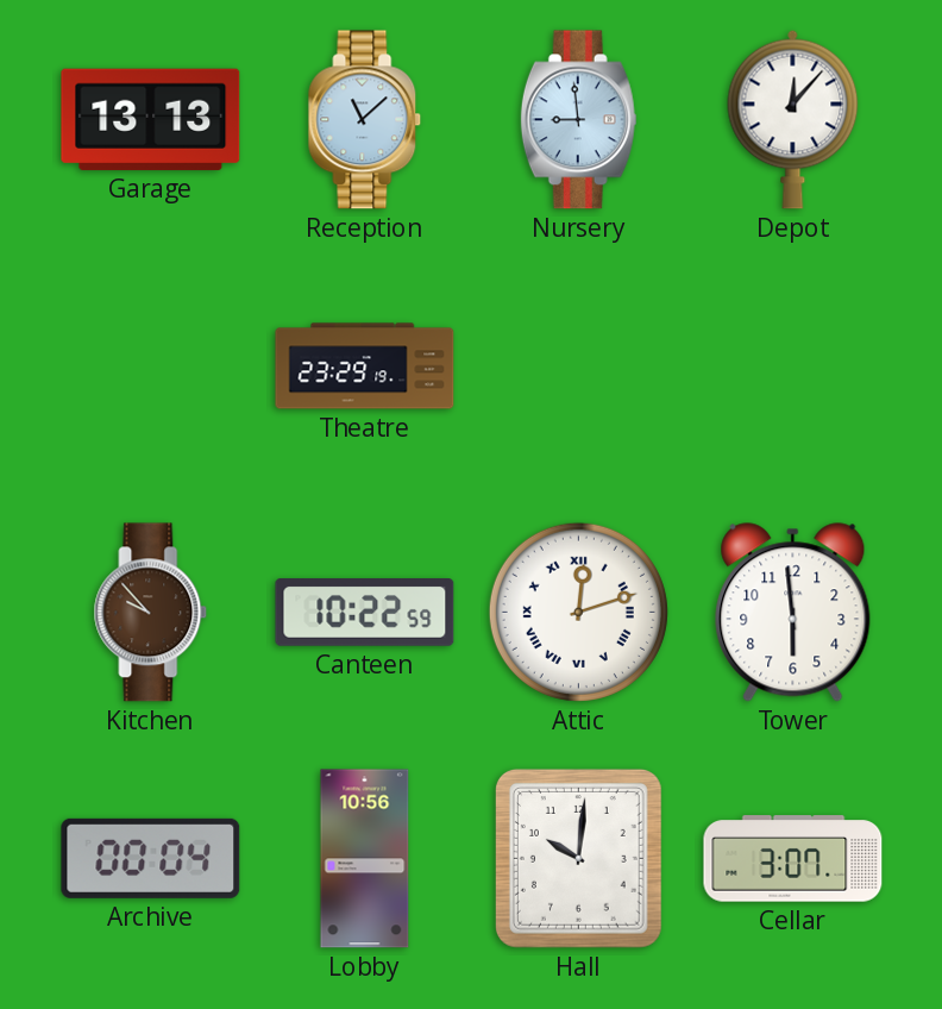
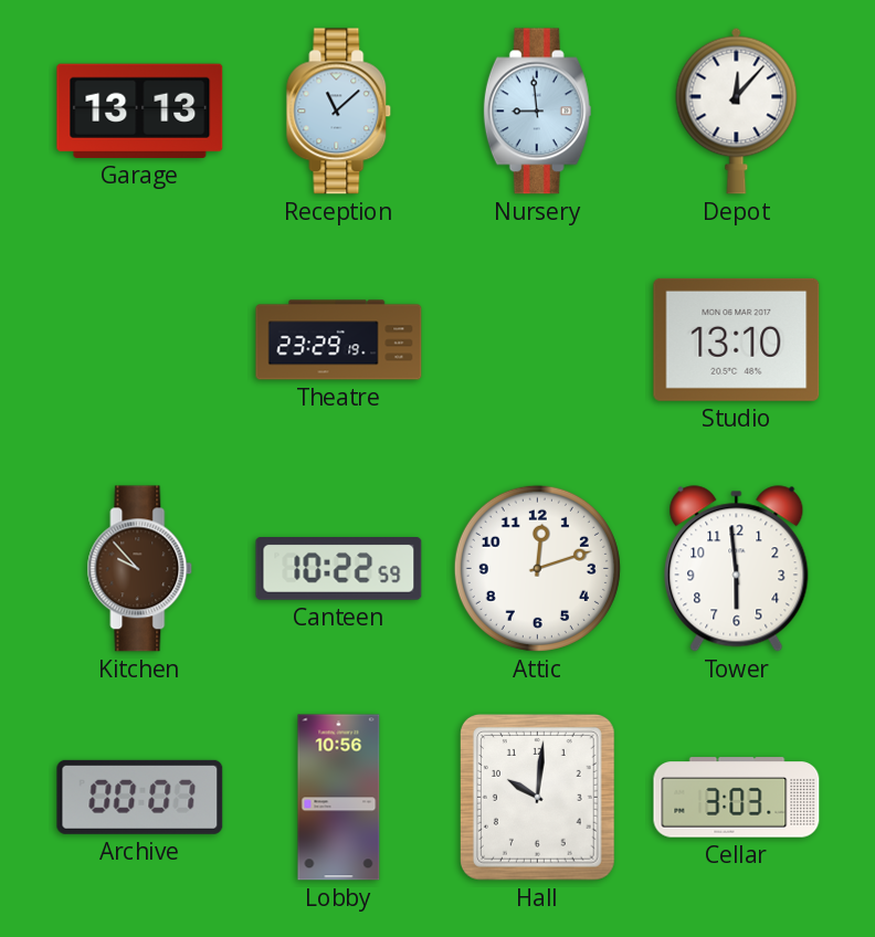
Studio: none -> 13:10
Attic numerals: Roman -> Arabic
Archive: 00:04 -> 00:07
Cellar: 3:07 -> 3:03
